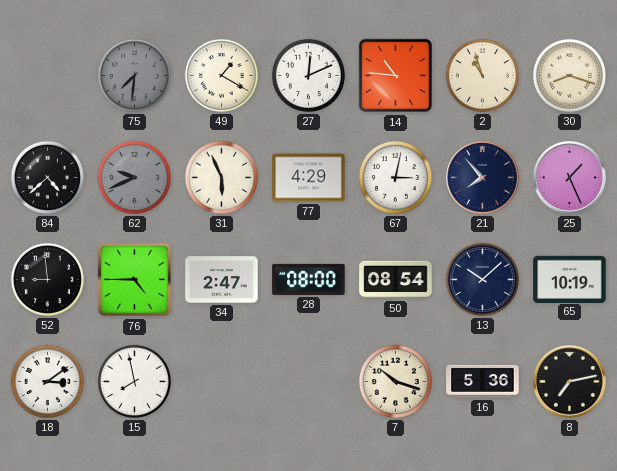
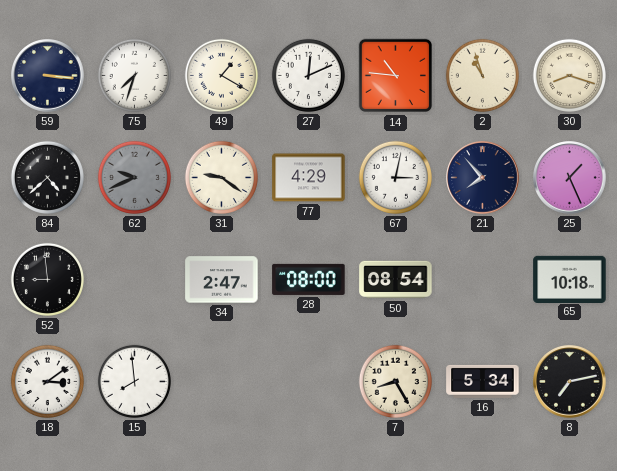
59: none -> 3:16
75: 7:31 -> 7:33
75 dial: grey -> white
31: 5:56 -> 9:21
76: 4:45 -> none
13: 10:08 -> none
65: 10:19 -> 10:18
15: 7:58 -> 7:59
7: 10:18 -> 8:25
16: 5:36 -> 5:34
